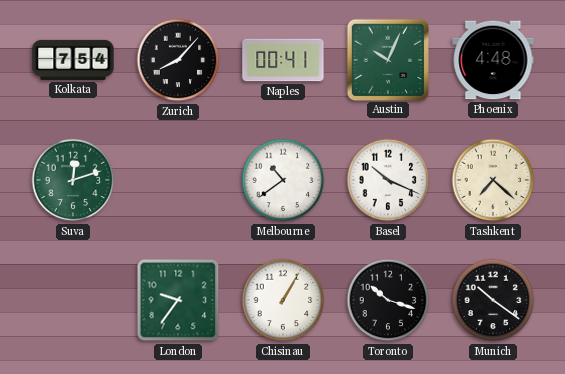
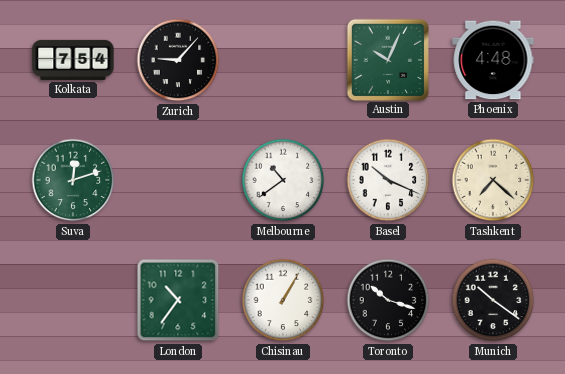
Zurich: 8:07 -> 9:07
Naples: 00:41 -> none
London: 9:36 -> 10:36
